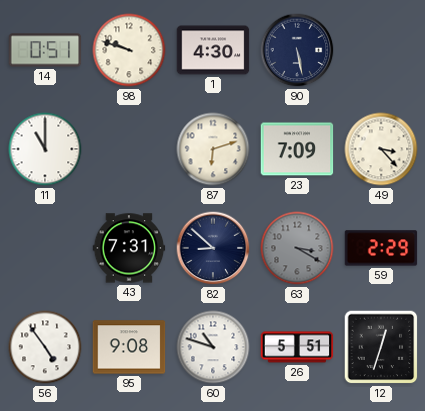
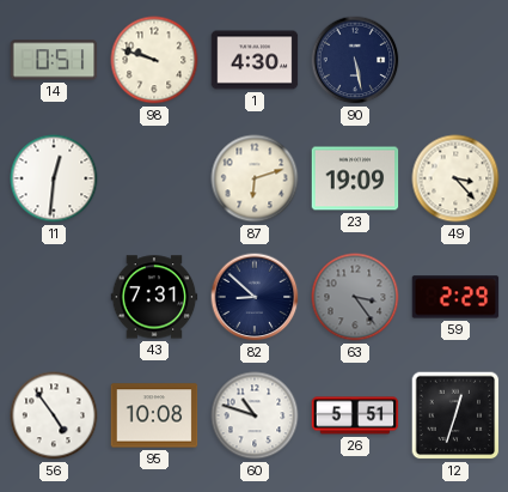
11: 11:00 -> 12:31
23: 7:09 -> 19:09
63: 3:20 -> 3:24
95: 9:08 -> 10:08
